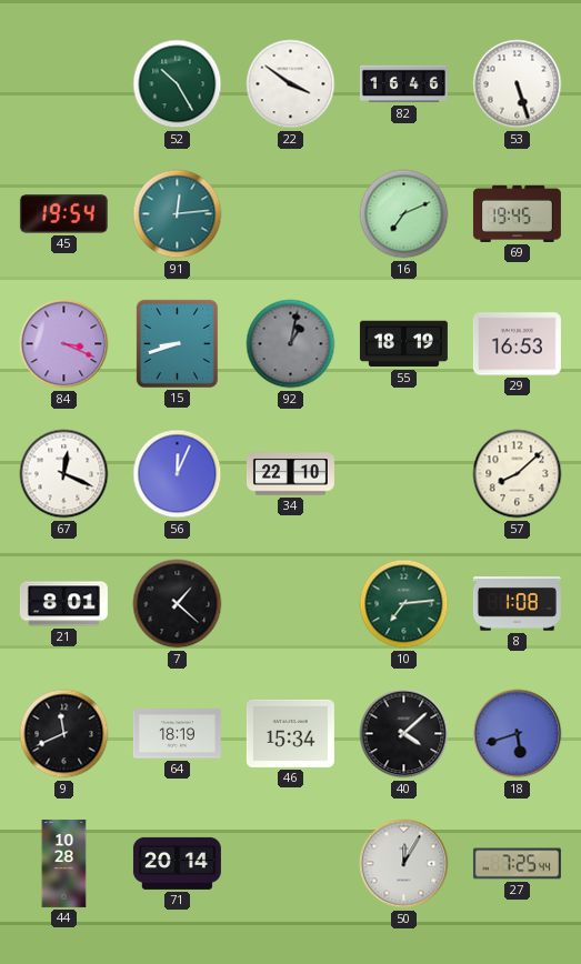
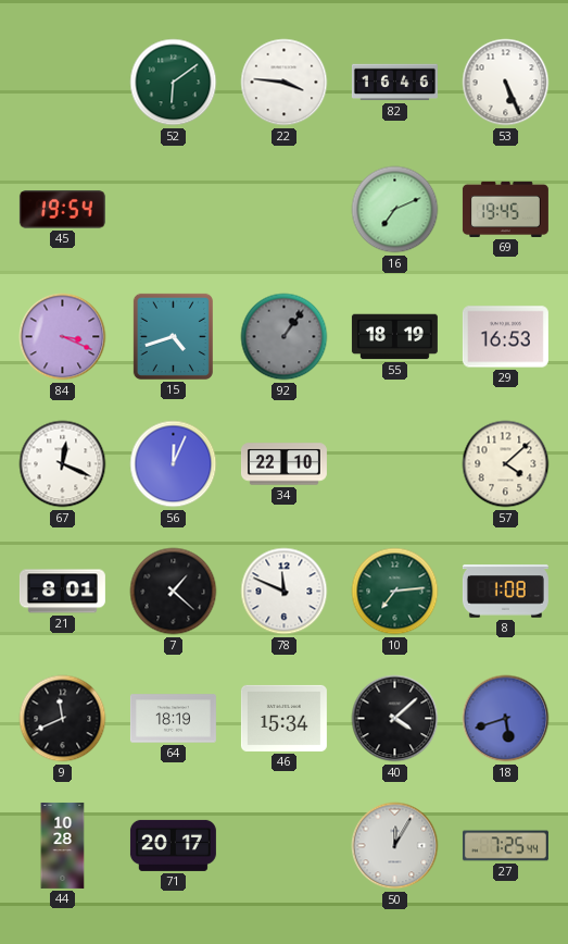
52: 10:25 -> 6:09
22: 3:51 -> 3:46
53: 5:27 -> 5:26
91: 12:14 -> none
15: 8:42 -> 4:42
92: 1:02 -> 1:06
57: 8:08 -> 4:08
78: none -> 11:49
71: 20:14 -> 20:17
